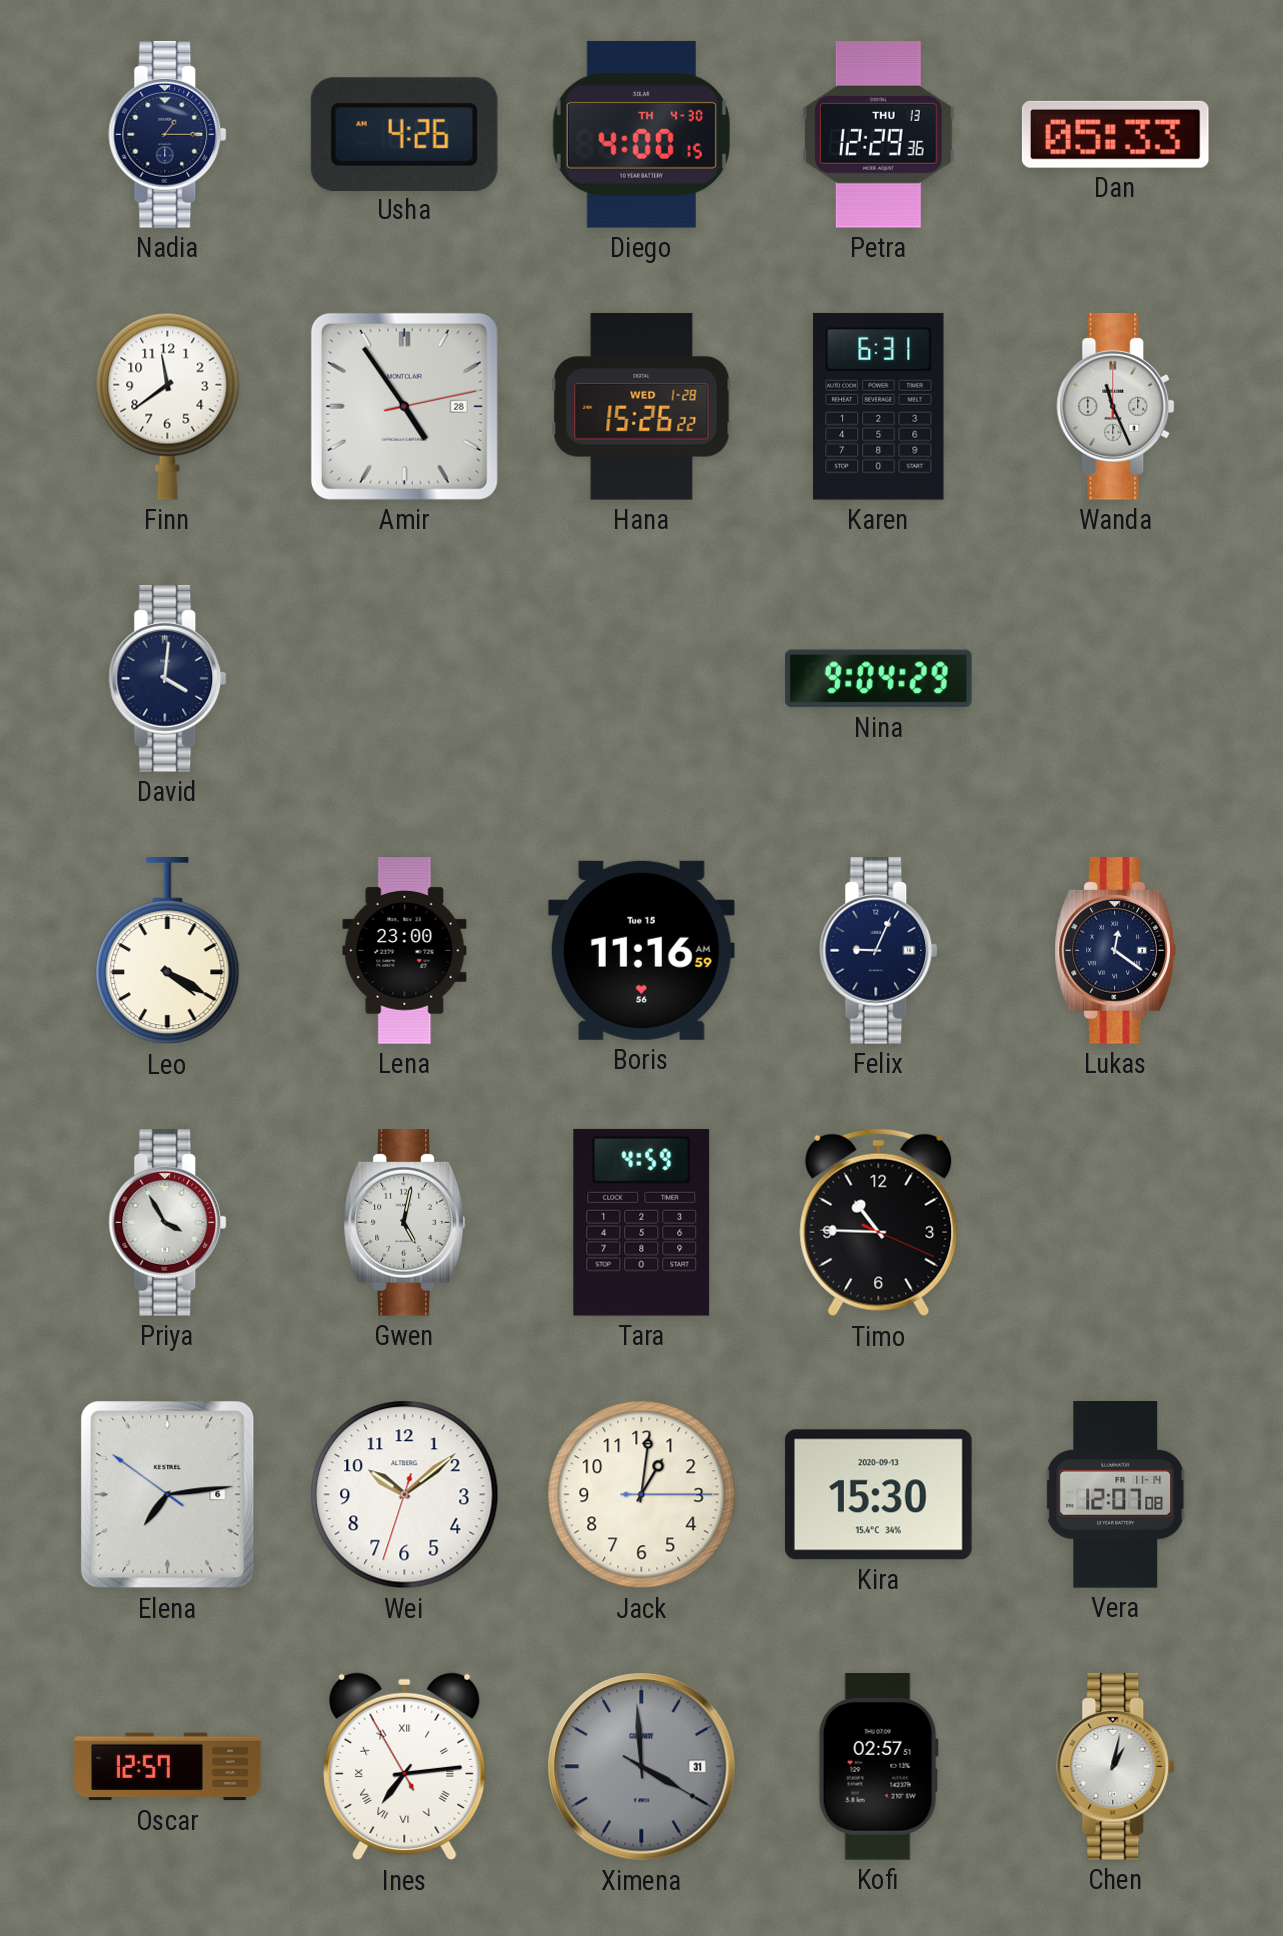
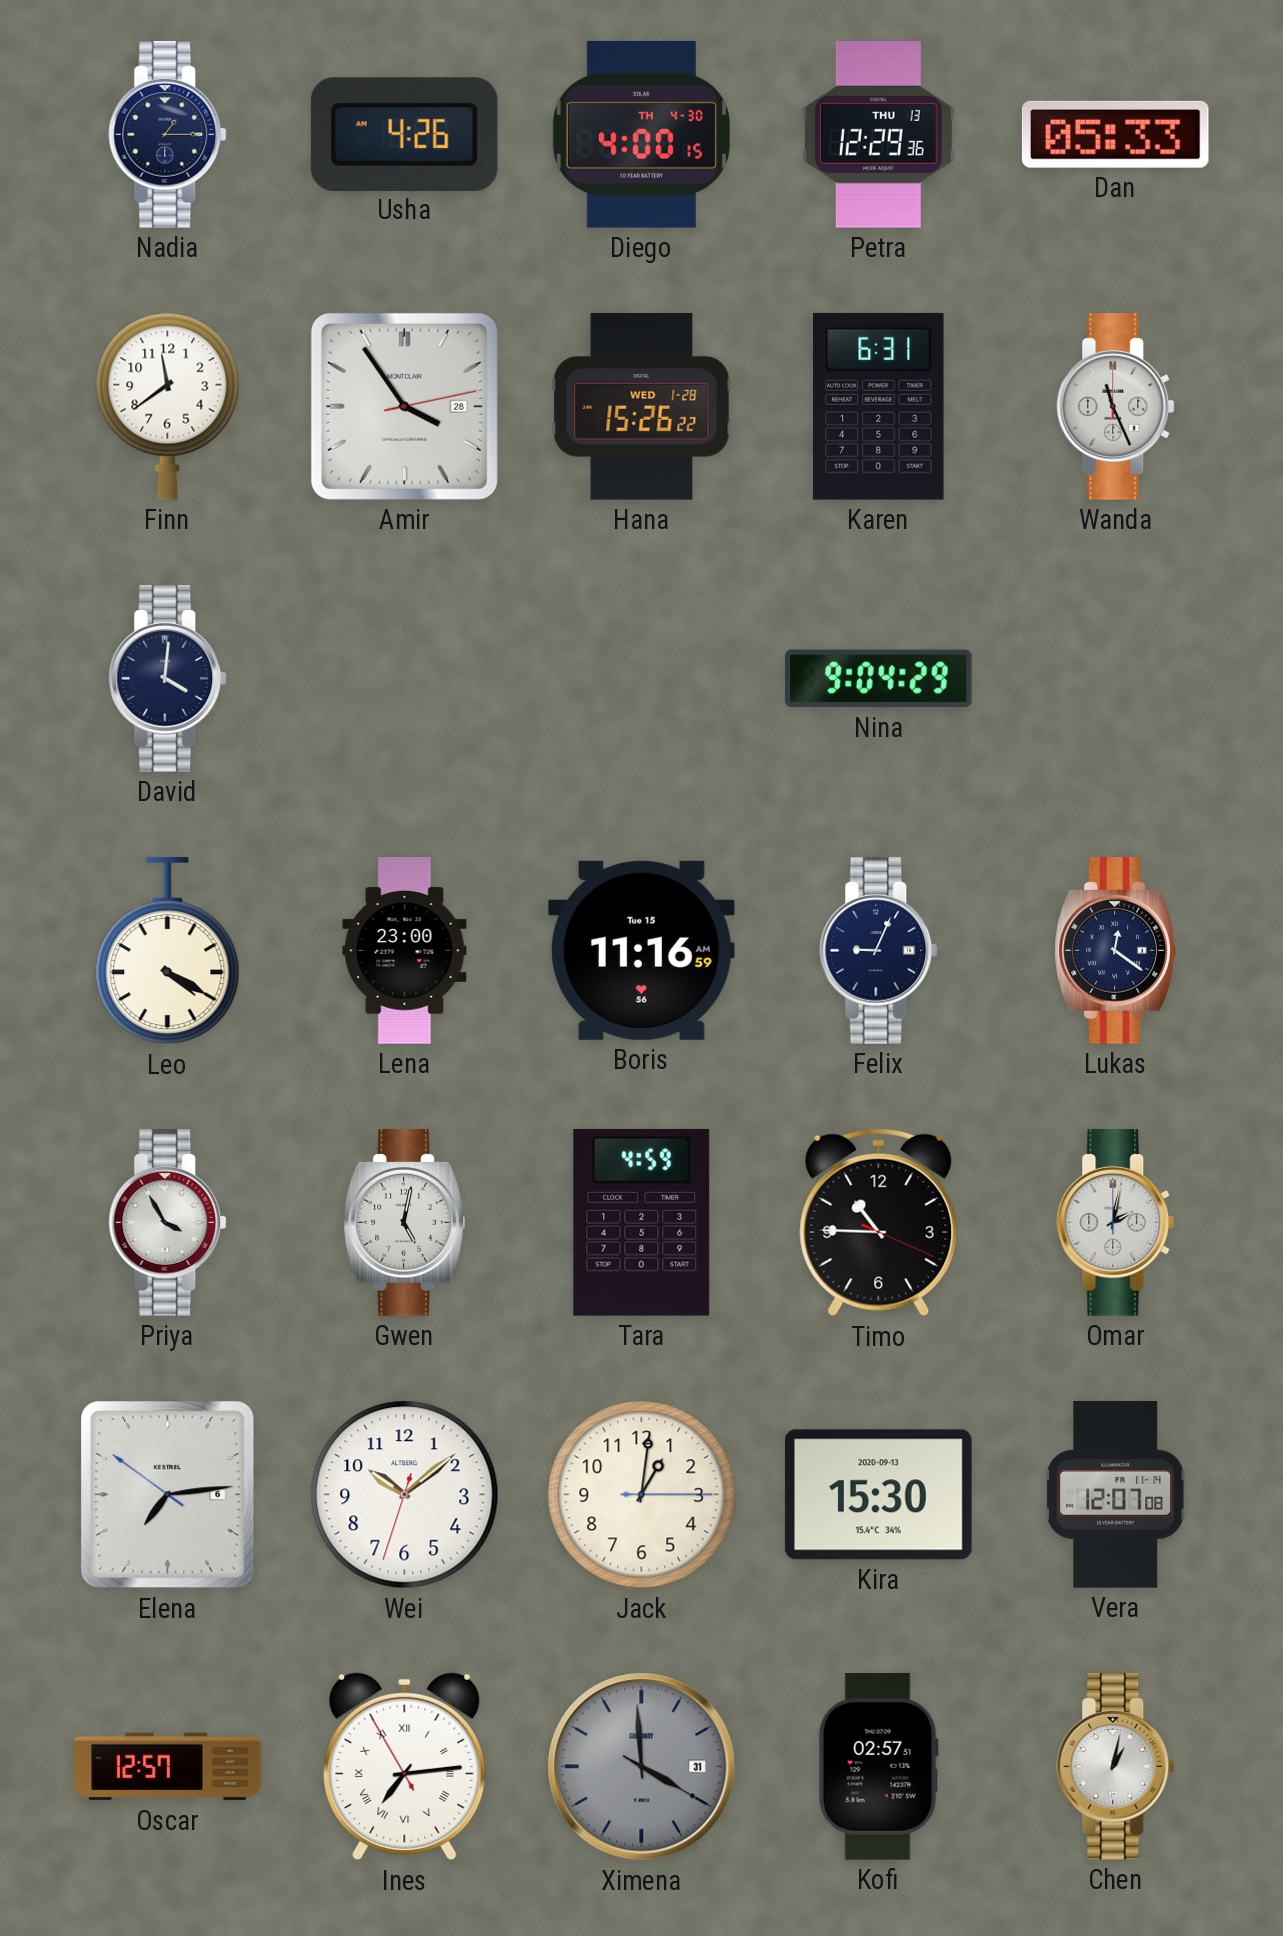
Amir: 4:54 -> 3:54
Omar: none -> 2:02
